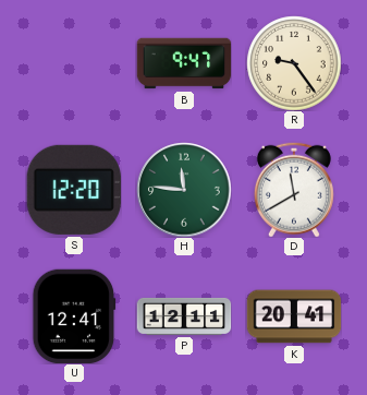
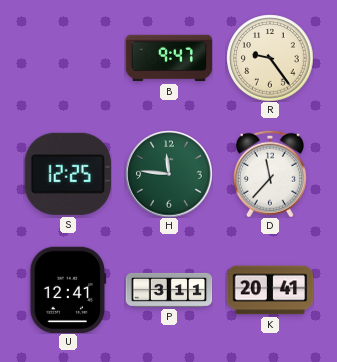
S: 12:20 -> 12:25
D: 11:40 -> 11:37
P: 12:11 -> 3:11
